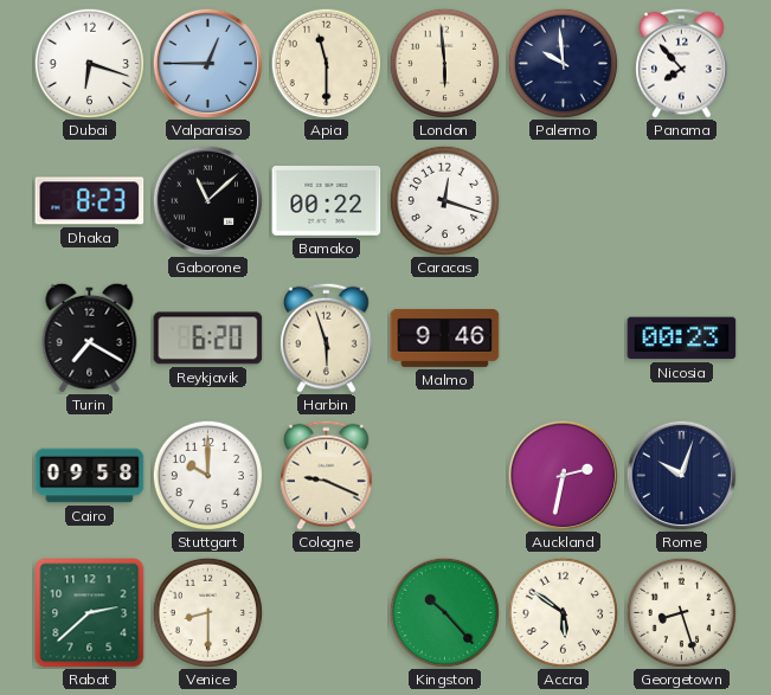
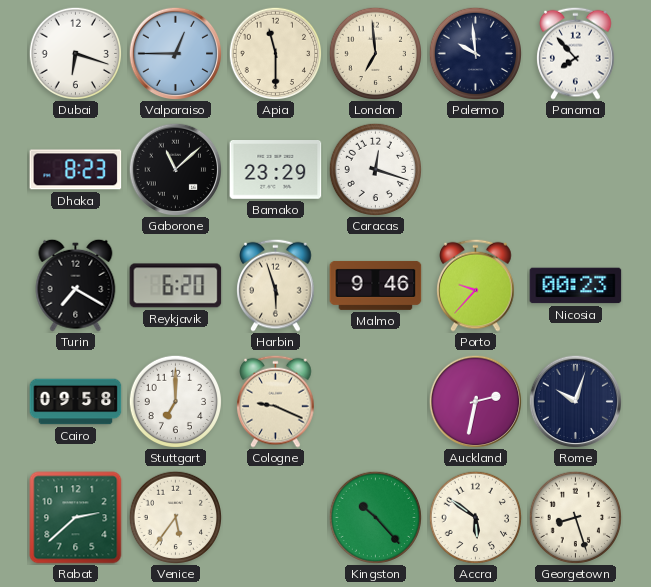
London: 5:59 -> 6:59
Bamako: 00:22 -> 23:29
Porto: none -> 9:37
Stuttgart: 10:00 -> 7:00
Venice: 8:30 -> 5:36
